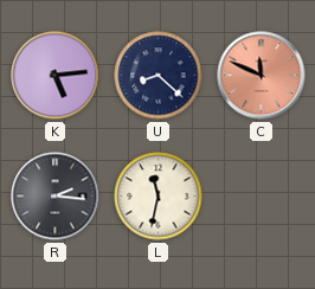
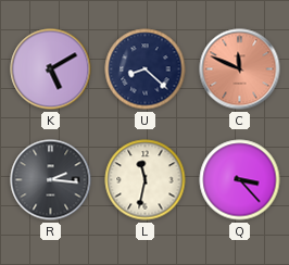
K: 5:14 -> 5:10
Q: none -> 3:23
